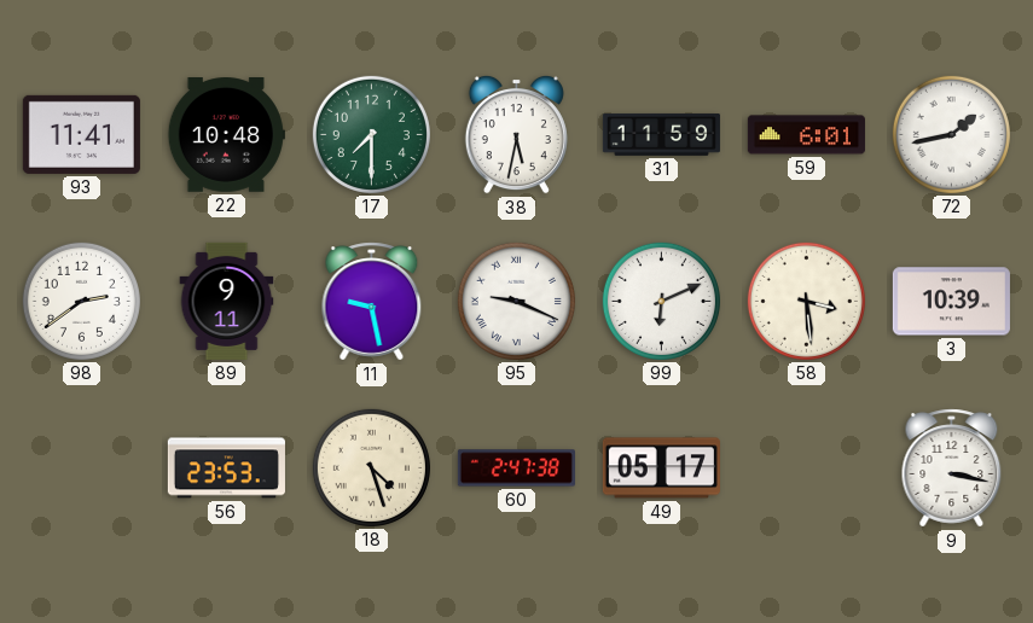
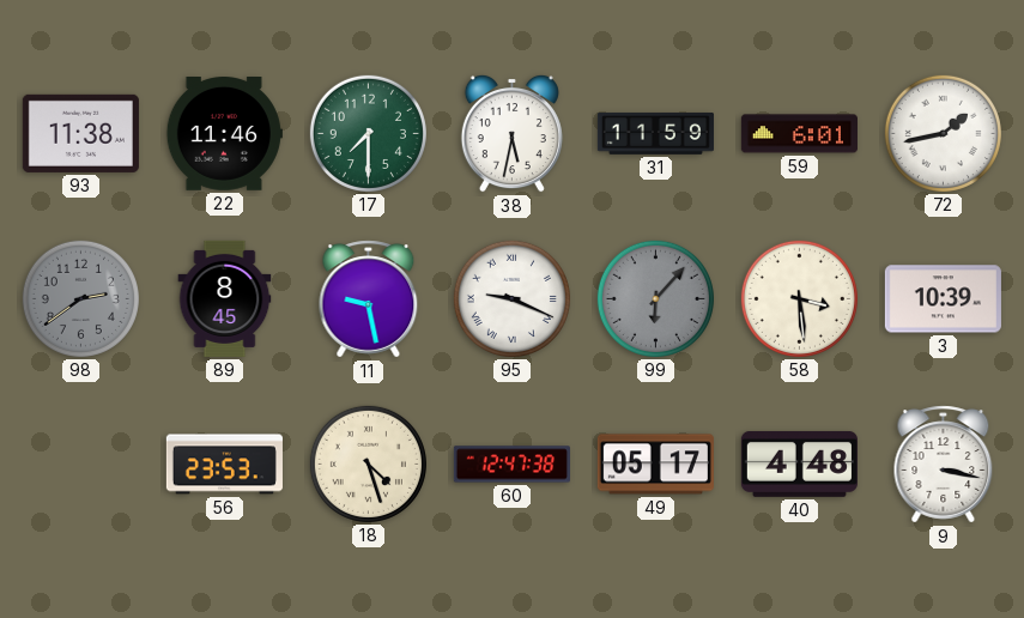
93: 11:41 -> 11:38
22: 10:48 -> 11:46
98 dial: white -> grey
89: 9:11 -> 8:45
99: 6:11 -> 6:07
99 dial: white -> grey
60: 2:47 -> 12:47
40: none -> 4:48
